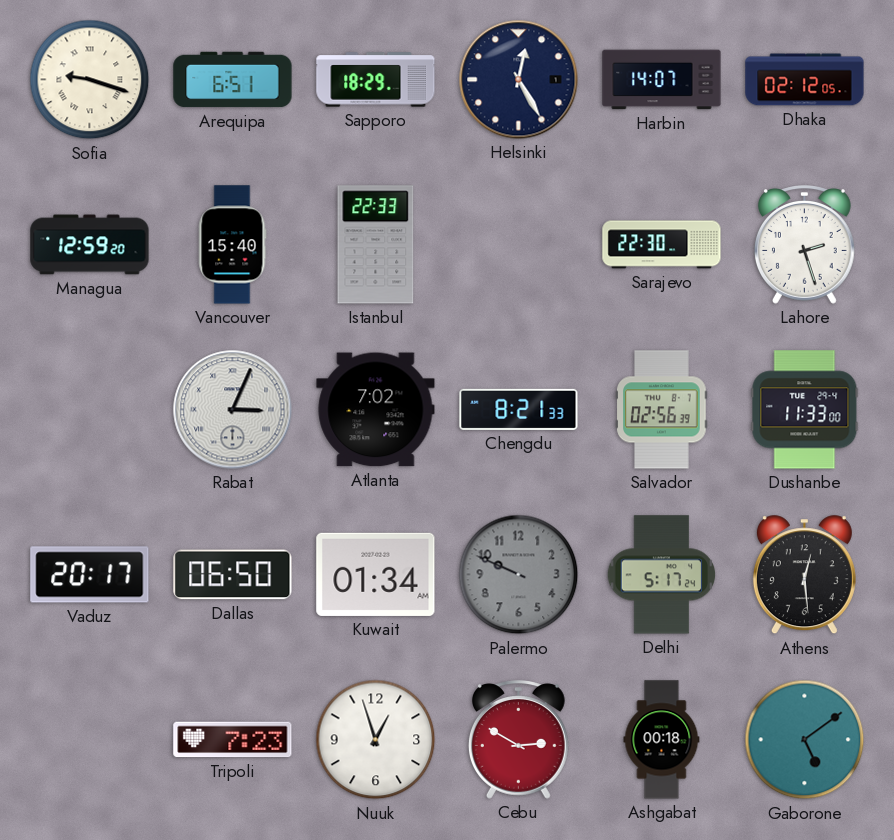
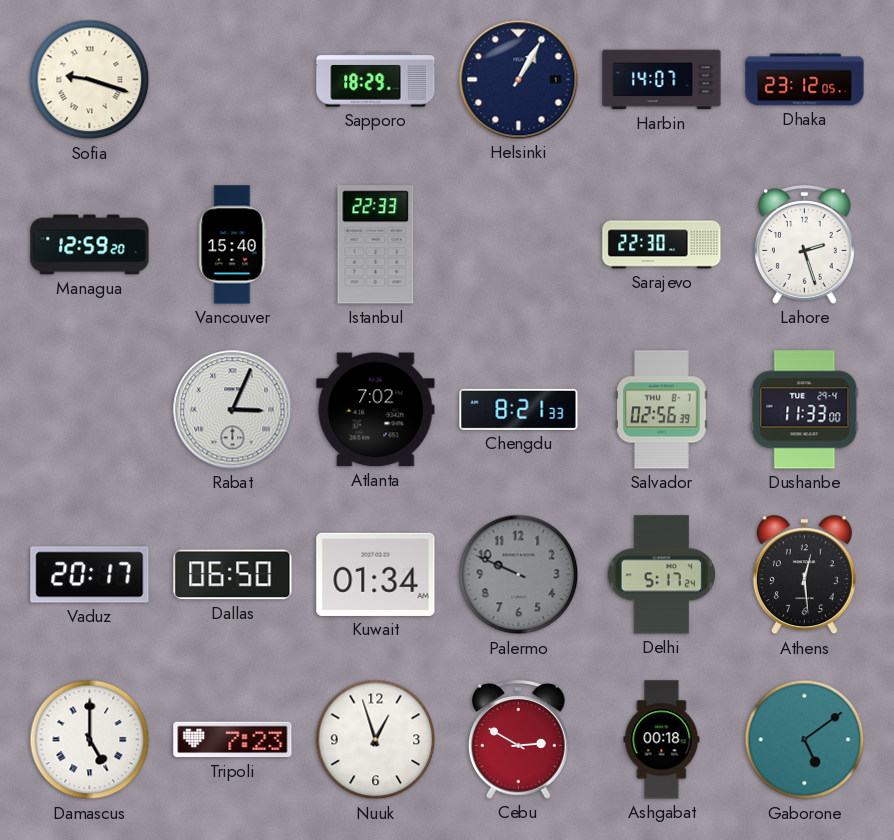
Arequipa: 6:51 -> none
Helsinki: 12:25 -> 1:05
Dhaka: 02:12 -> 23:12
Damascus: none -> 5:00
